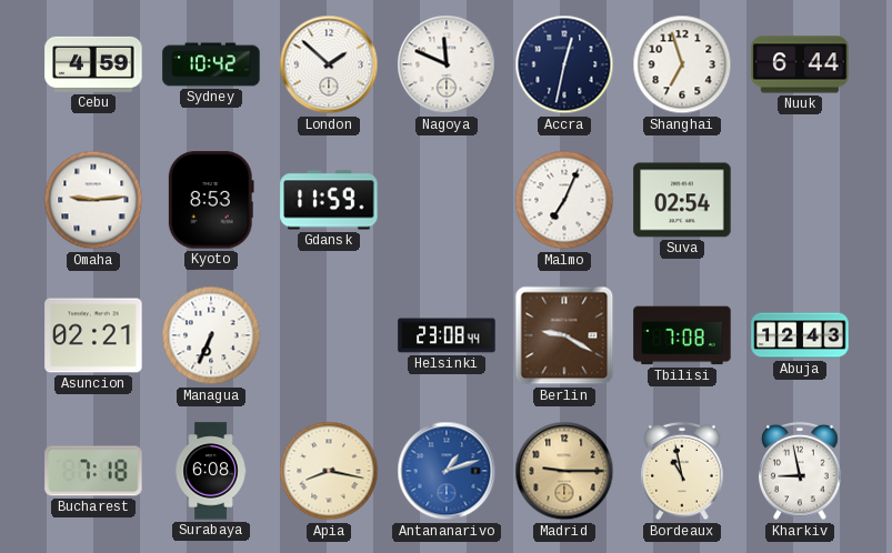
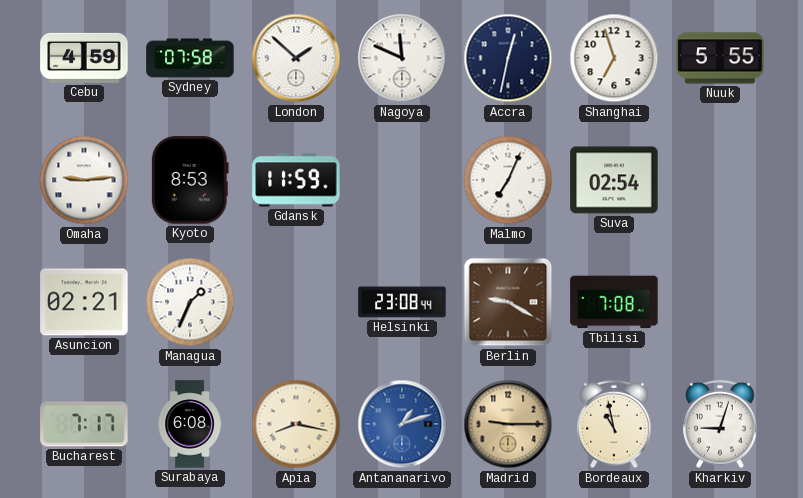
Sydney: 10:42 -> 07:58
Nuuk: 6:44 -> 5:55
Managua: 6:34 -> 1:34
Abuja: 12:43 -> none
Bucharest: 7:18 -> 7:17
Kharkiv: 8:58 -> 9:03
